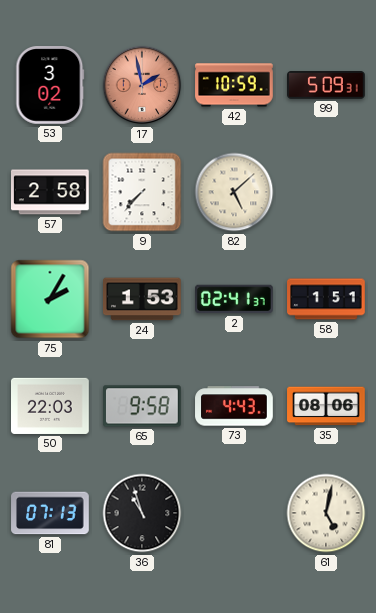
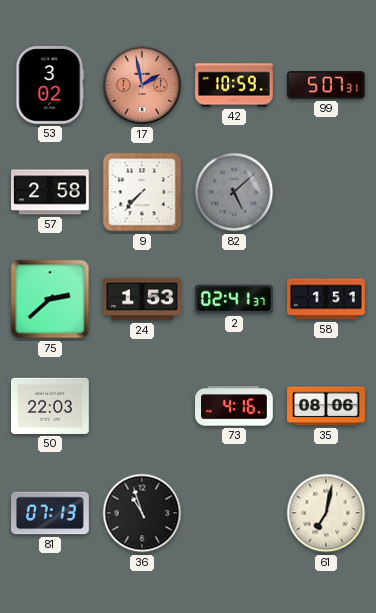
99: 5:09 -> 5:07
82 dial: cream -> grey
75: 2:05 -> 2:38
65: 9:58 -> none
73: 4:43 -> 4:16
61: 5:02 -> 7:02
